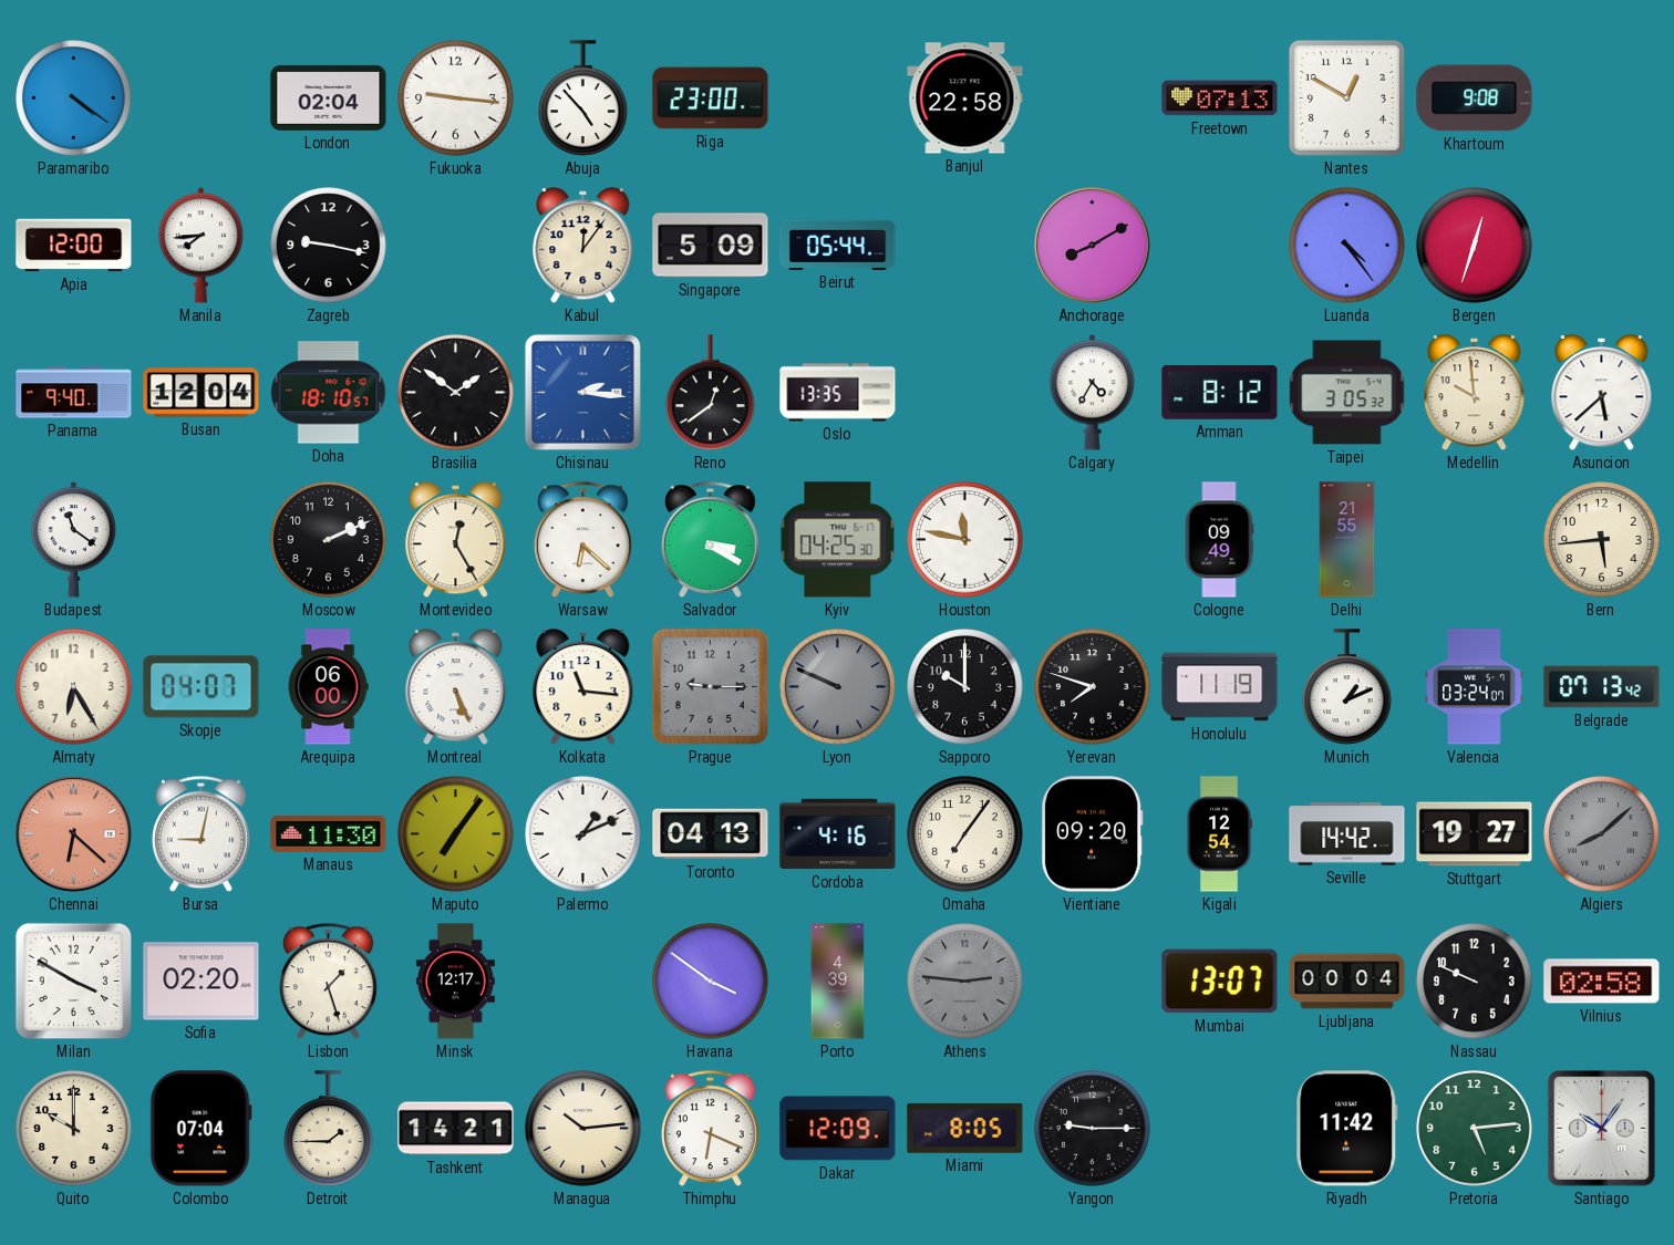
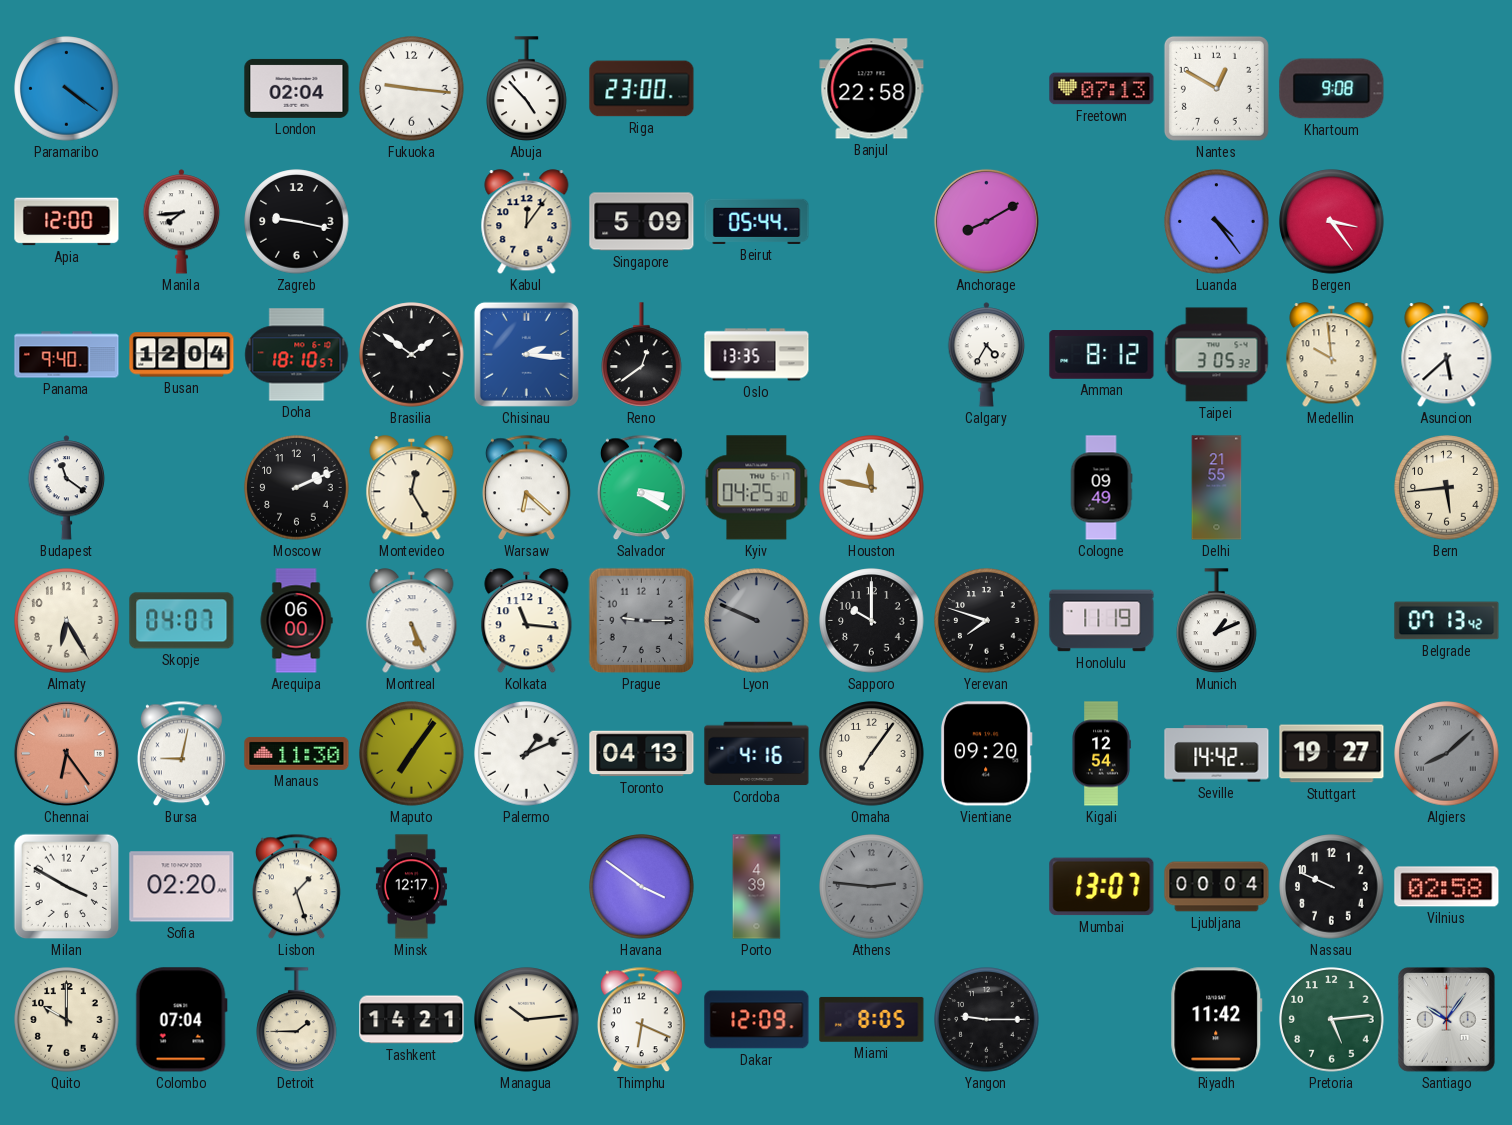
Bergen: 12:33 -> 3:24
Valencia: 03:24 -> none
Chennai: 6:22 -> 6:24
